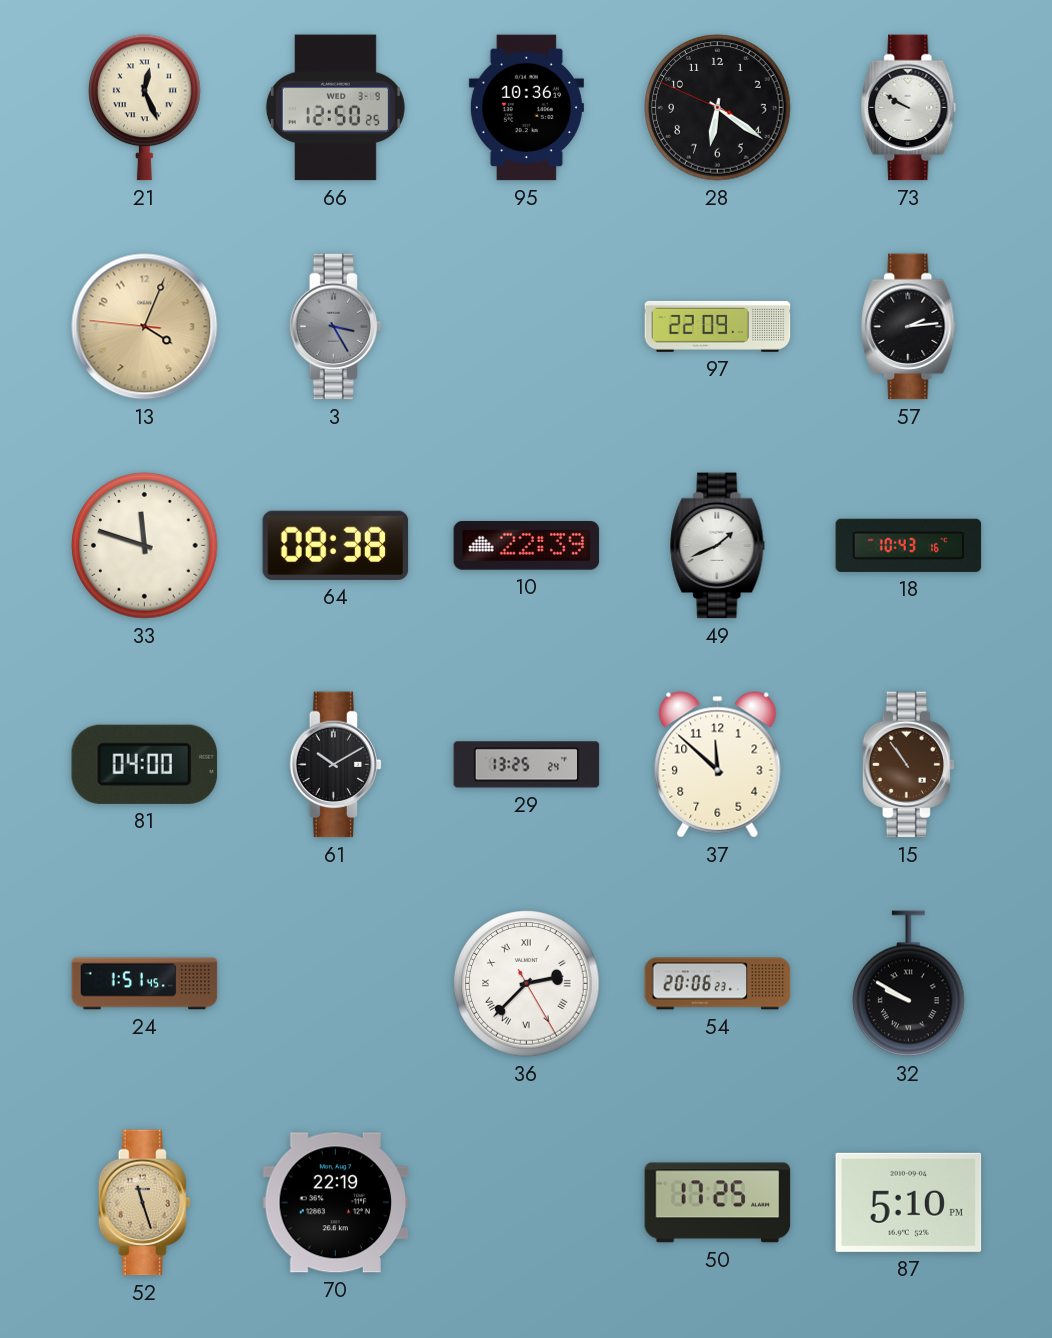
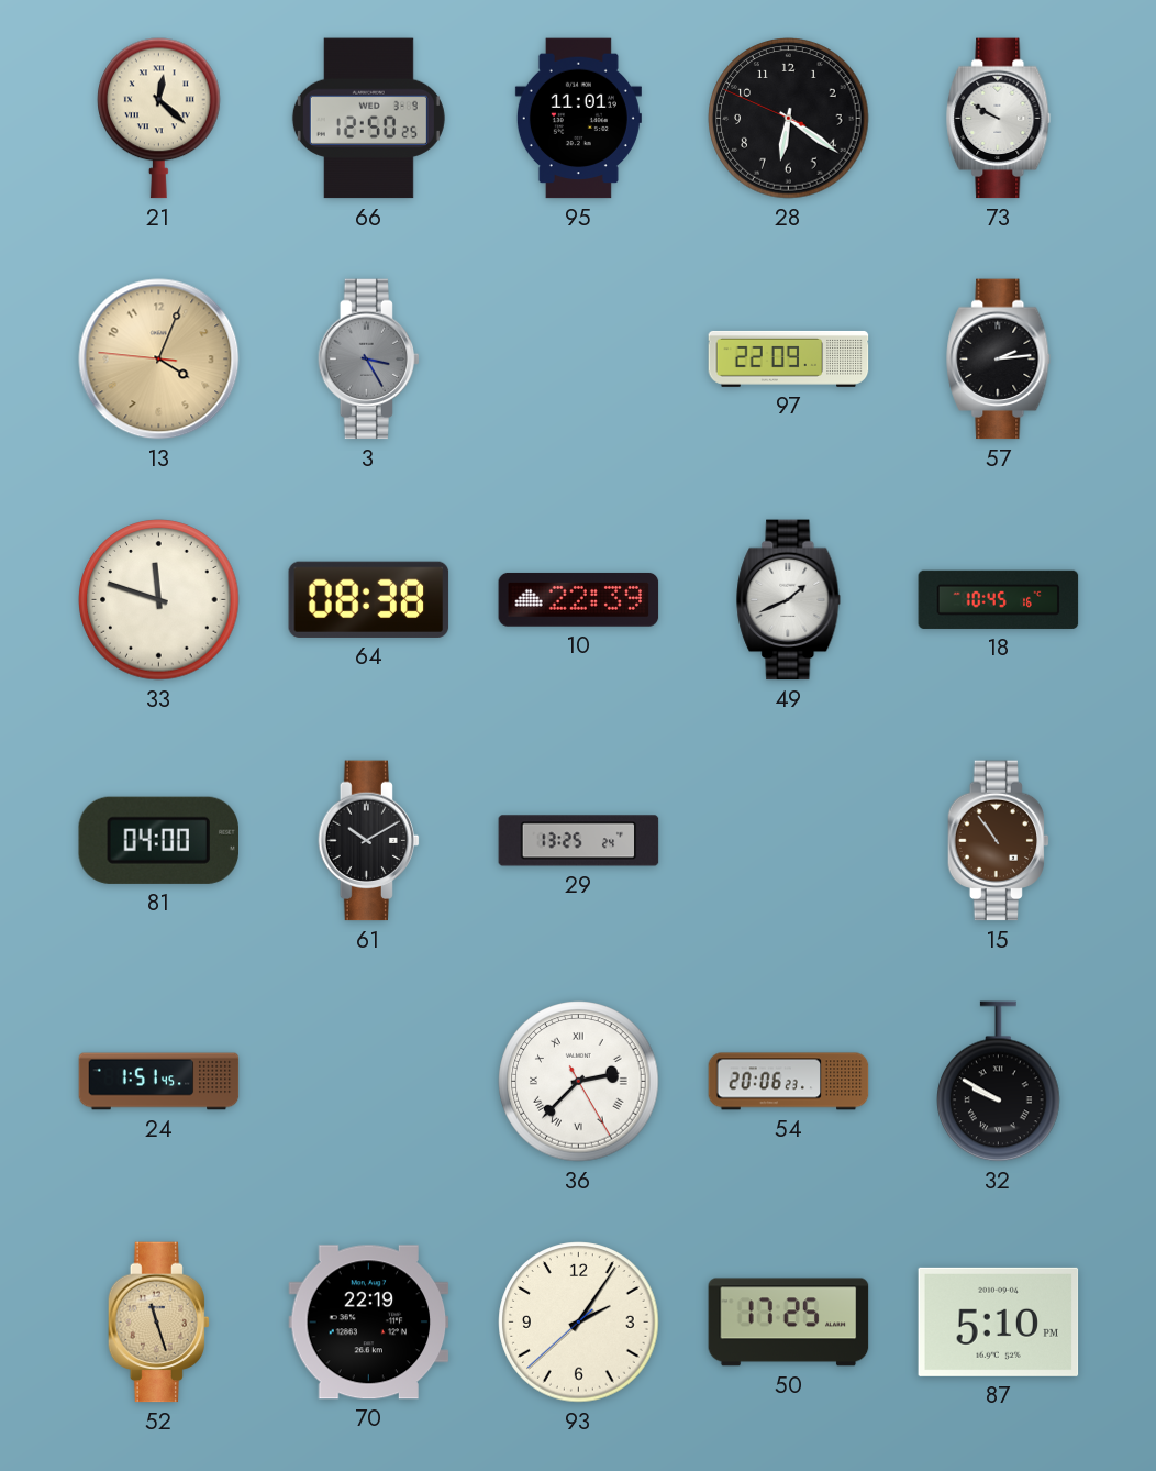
21: 12:26 -> 12:22
95: 10:36 -> 11:01
18: 10:43 -> 10:45
37: 11:52 -> none
93: none -> 2:05
